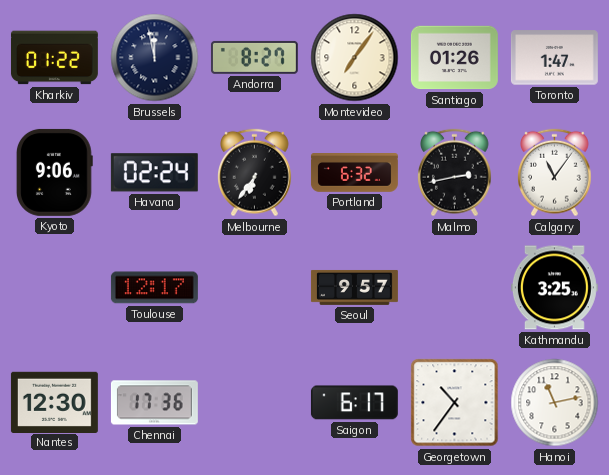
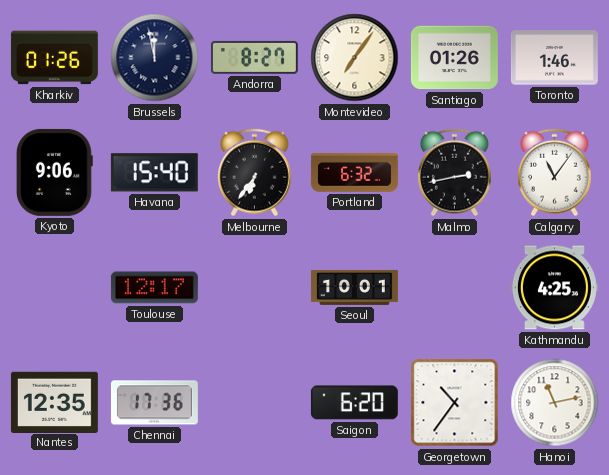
Kharkiv: 01:22 -> 01:26
Toronto: 1:47 -> 1:46
Havana: 02:24 -> 15:40
Seoul: 9:57 -> 10:01
Kathmandu: 3:25 -> 4:25
Nantes: 12:30 -> 12:35
Saigon: 6:17 -> 6:20
